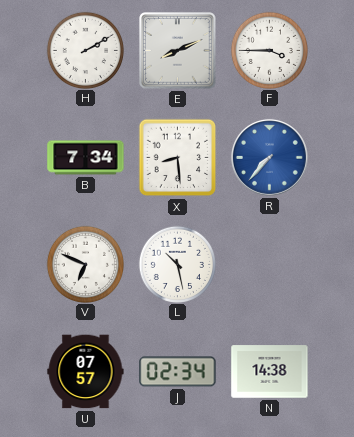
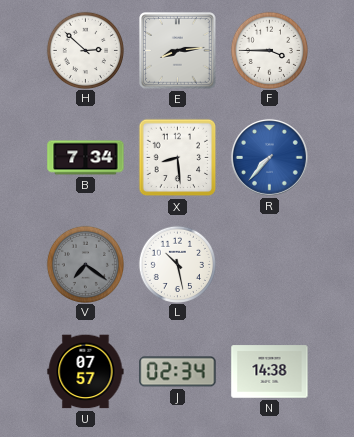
H: 2:10 -> 2:52
E: 8:11 -> 8:14
V: 6:49 -> 7:21
V dial: white -> grey
